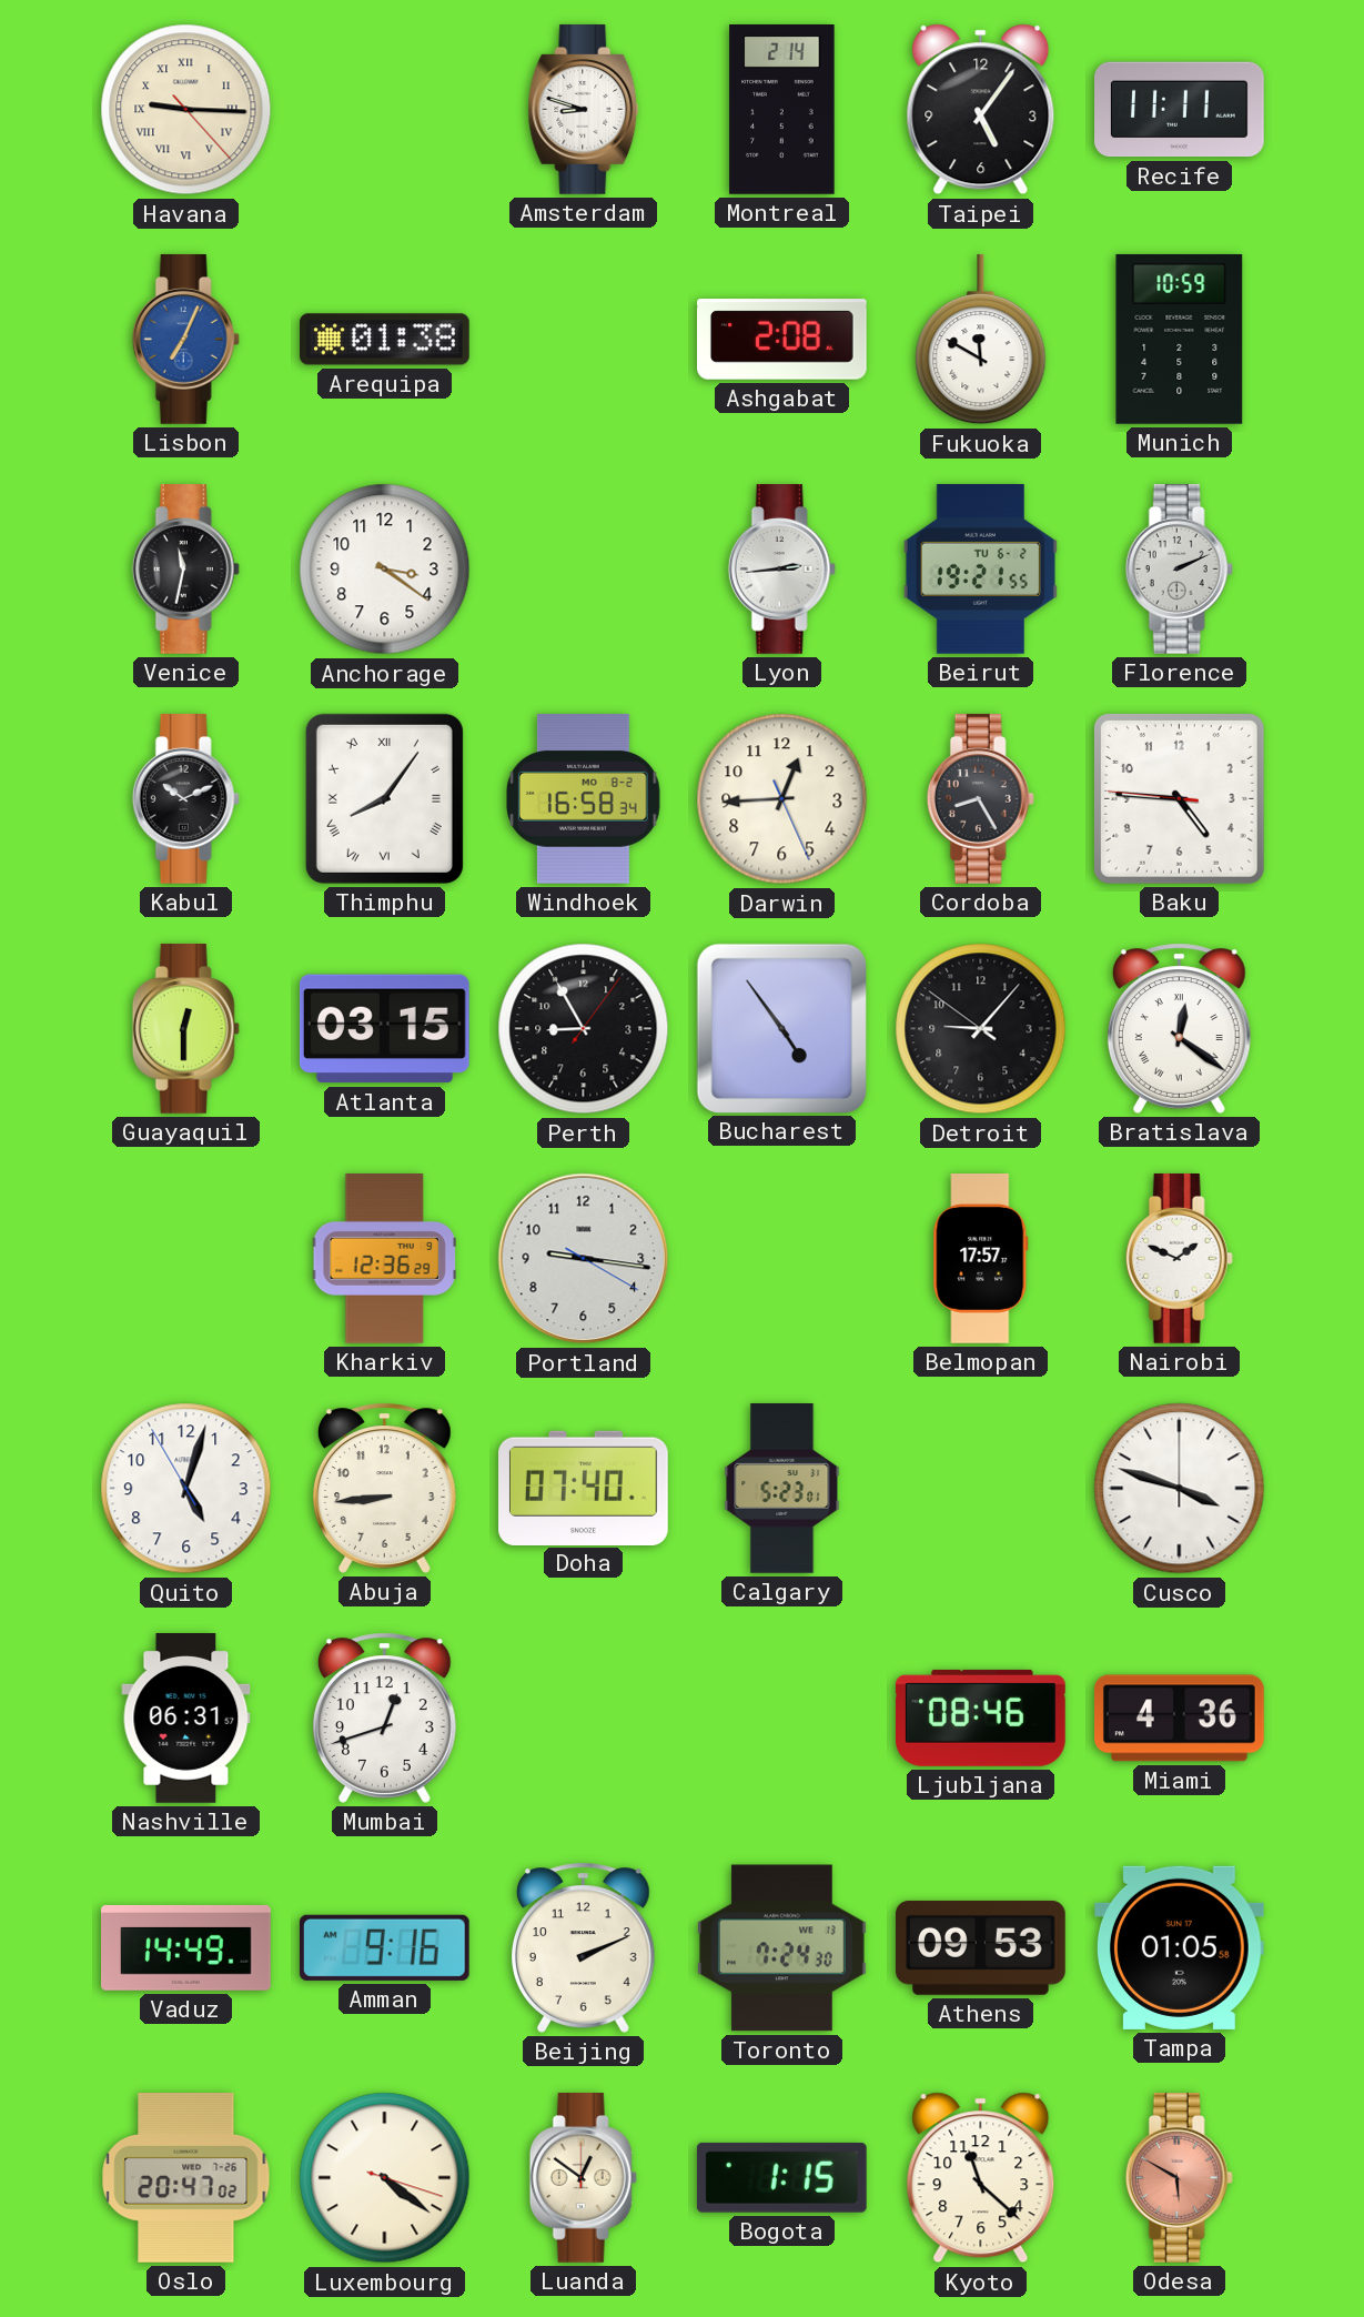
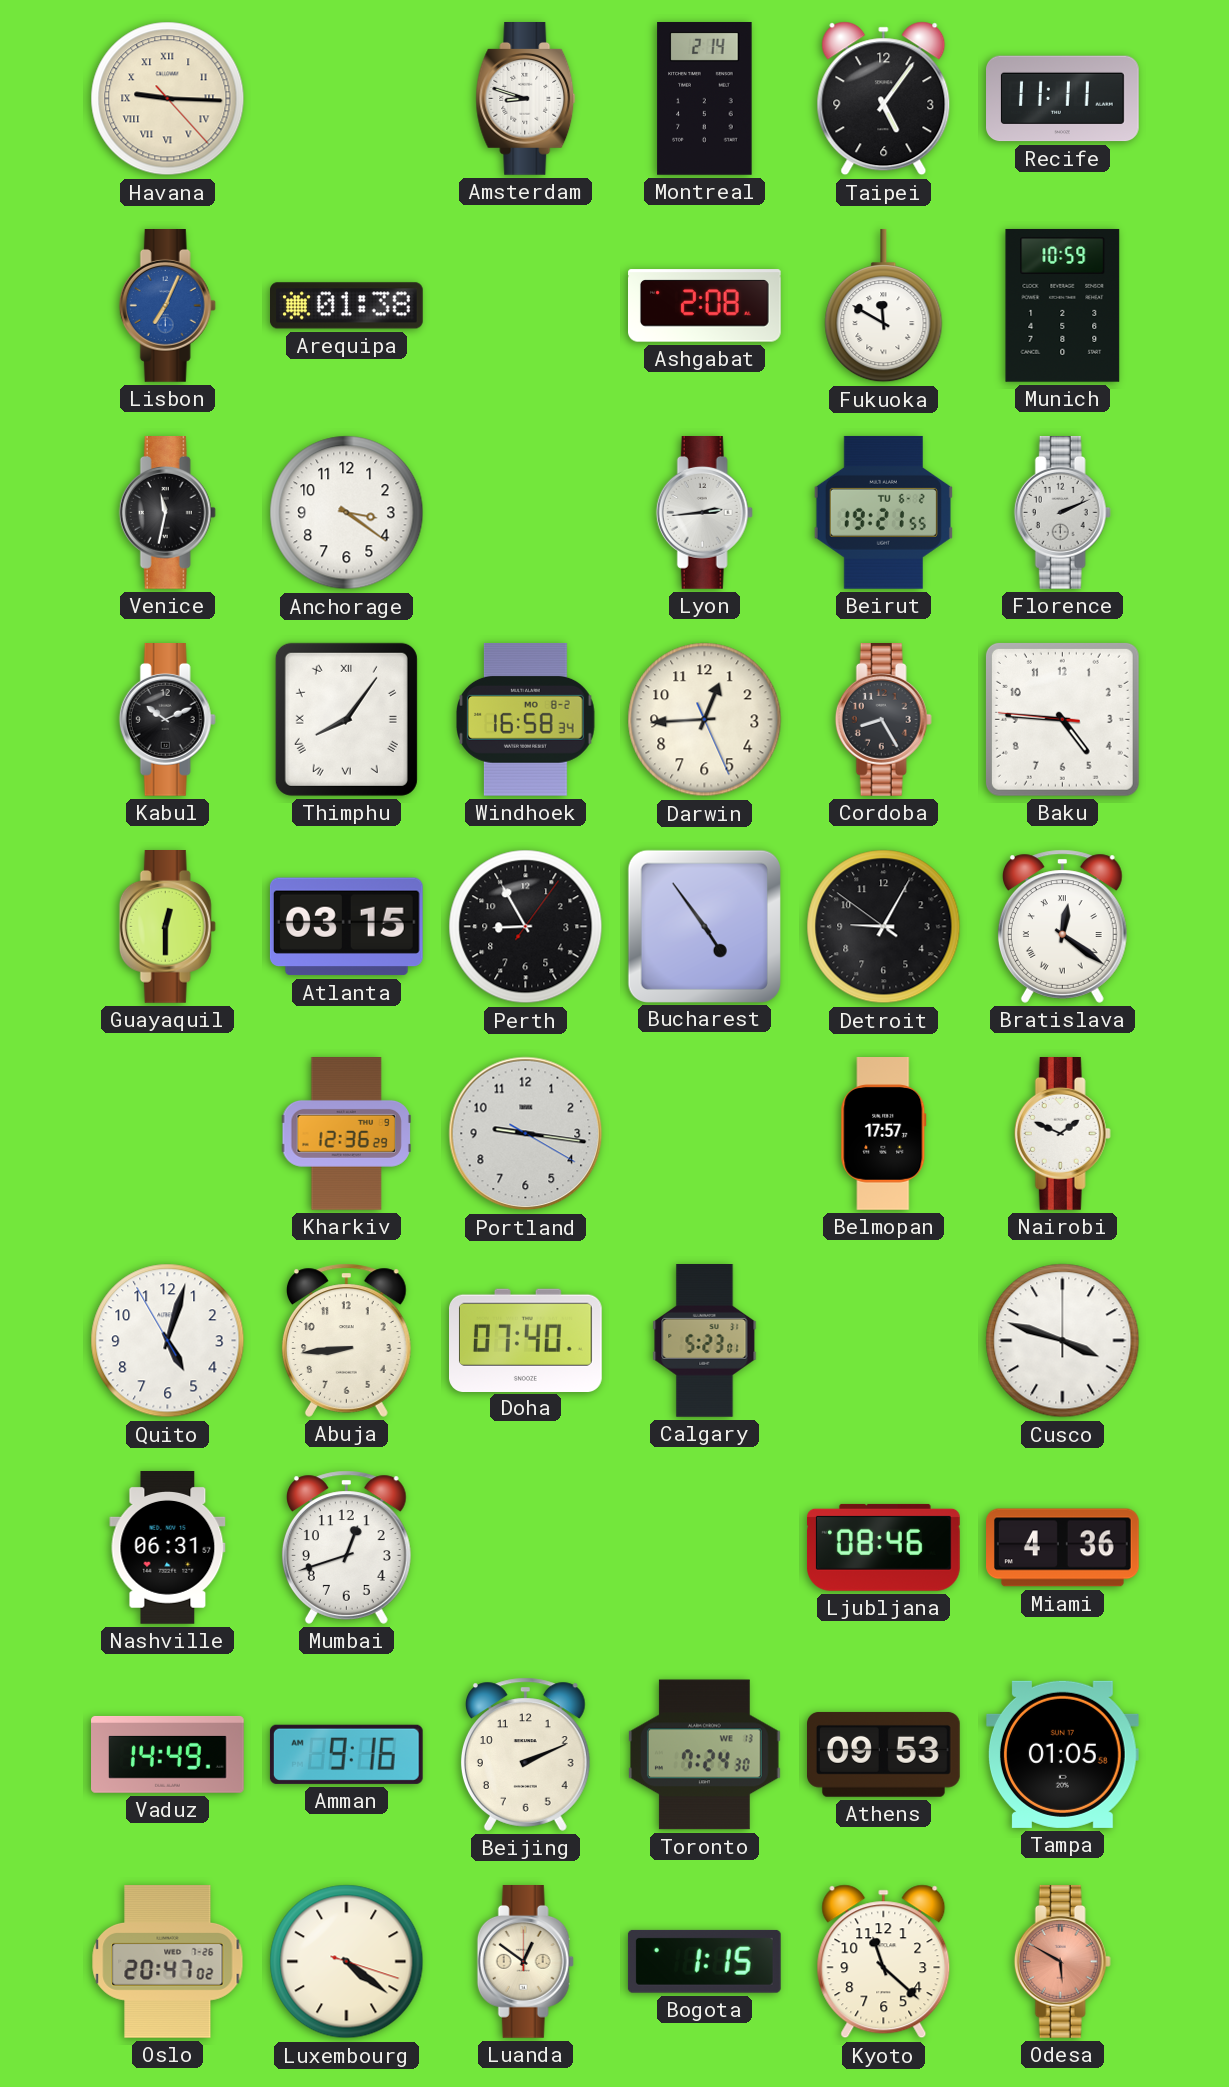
Detroit: 9:06 -> 9:04
